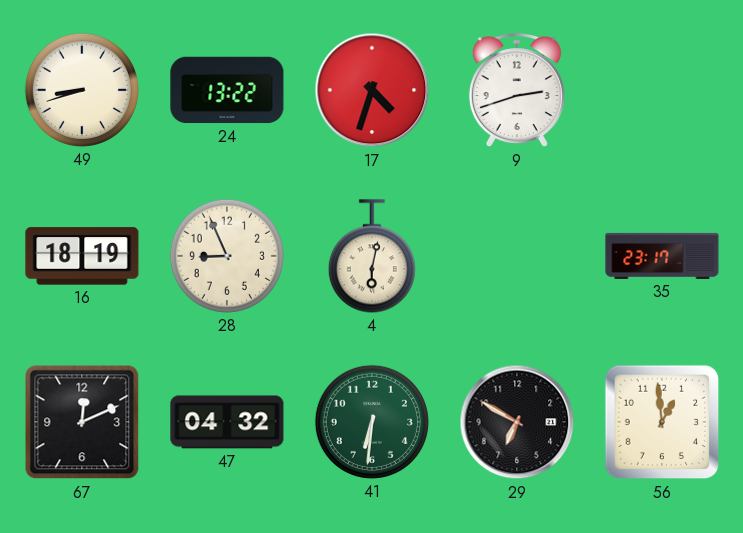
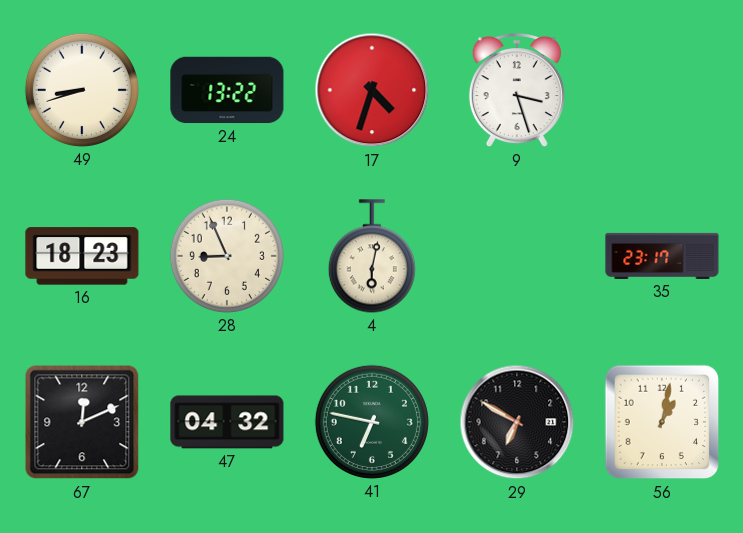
9: 2:42 -> 3:27
16: 18:19 -> 18:23
41: 6:31 -> 6:47
56: 12:59 -> 1:02
